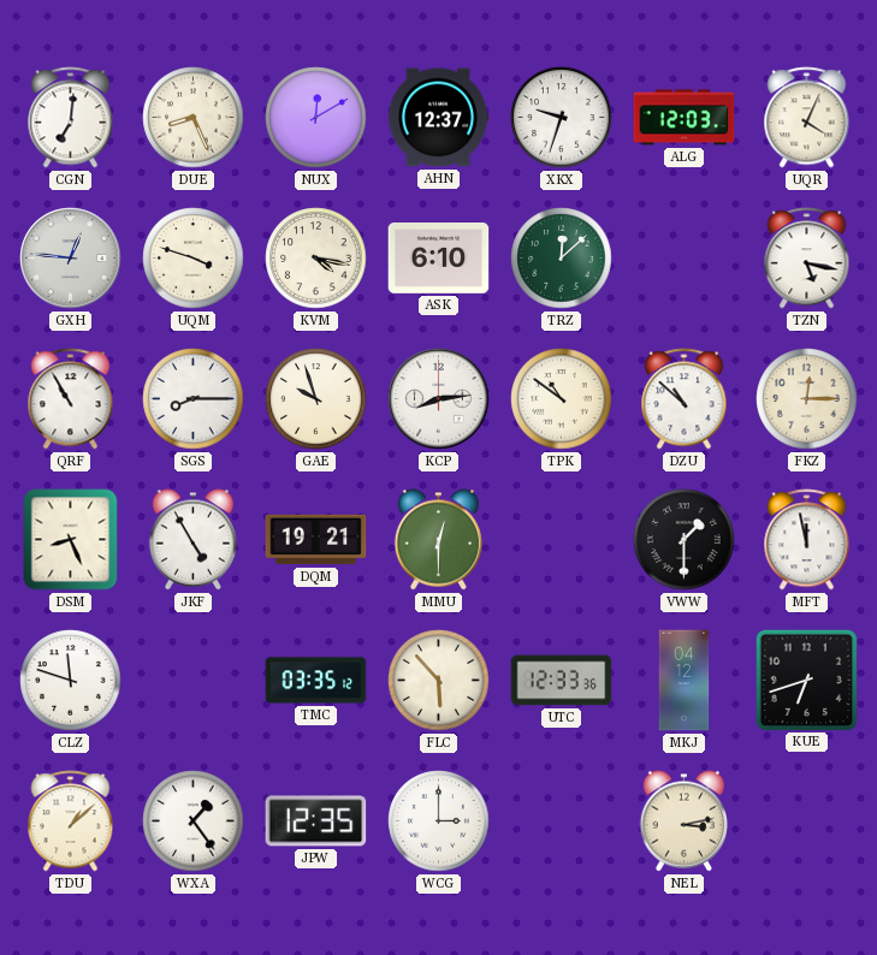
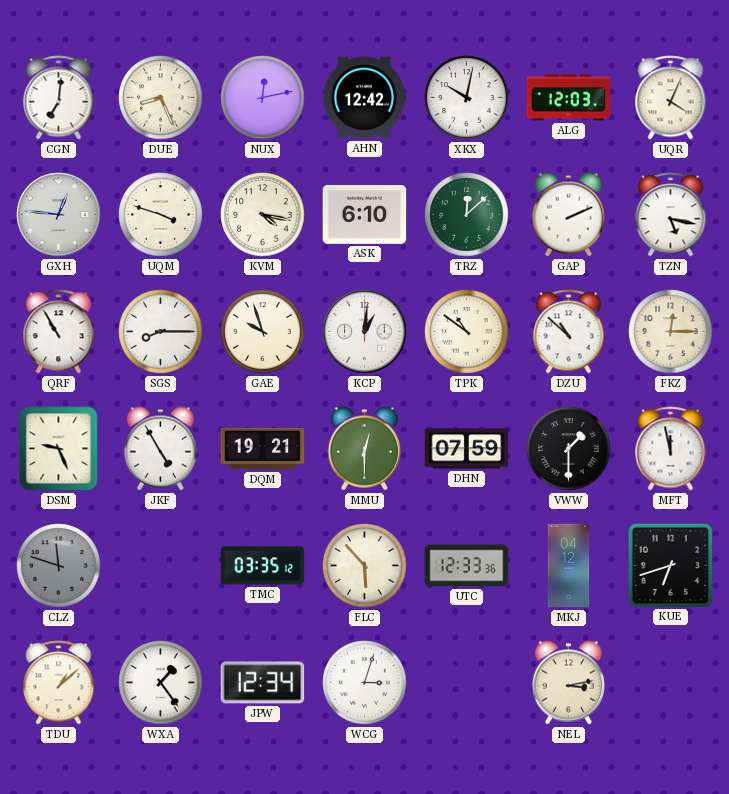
NUX: 12:10 -> 12:13
AHN: 12:37 -> 12:42
XKX: 9:33 -> 10:02
GAP: none -> 2:11
KCP: 8:14 -> 1:01
DSM: 8:26 -> 9:26
DHN: none -> 07:59
CLZ dial: white -> grey
JPW: 12:35 -> 12:34
WCG: 3:00 -> 3:03
